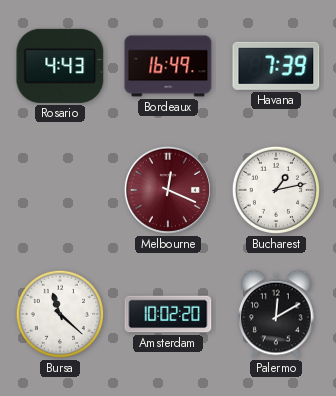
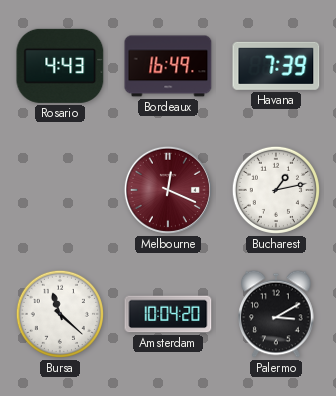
Amsterdam: 10:02 -> 10:04
Palermo: 12:10 -> 3:10
